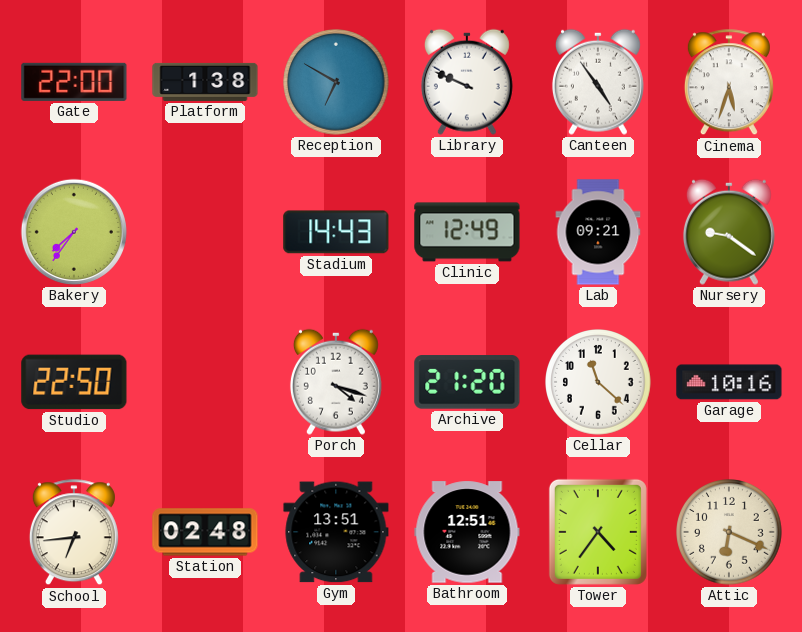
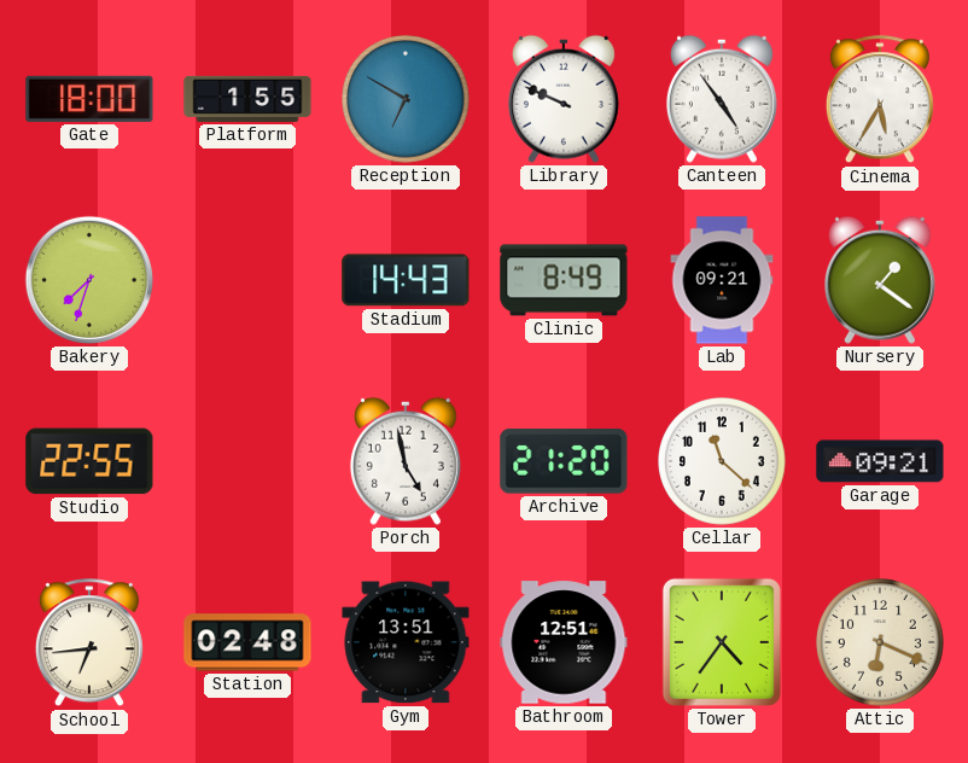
Gate: 22:00 -> 18:00
Platform: 1:38 -> 1:55
Cinema: 5:33 -> 5:35
Bakery: 7:36 -> 7:33
Clinic: 12:49 -> 8:49
Nursery: 9:21 -> 1:21
Studio: 22:50 -> 22:55
Porch: 4:18 -> 4:58
Garage: 10:16 -> 09:21
